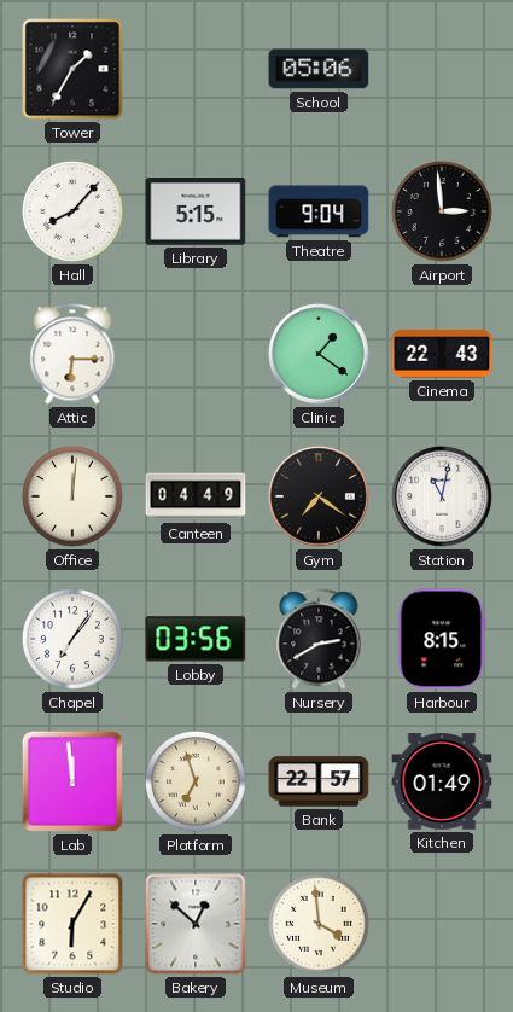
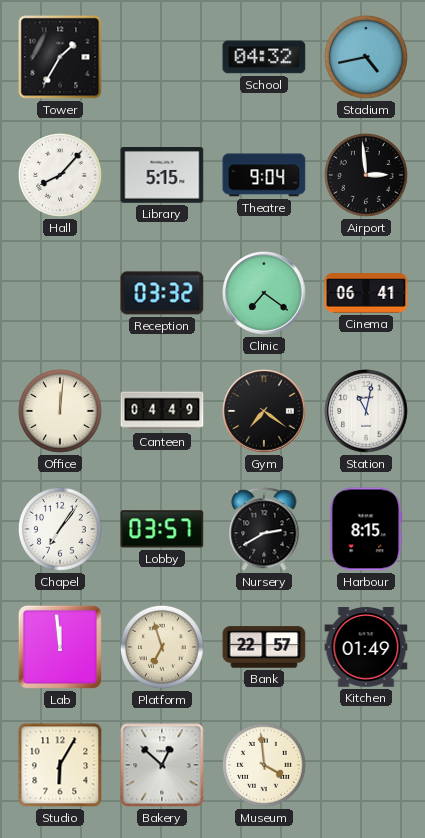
School: 05:06 -> 04:32
Stadium: none -> 4:43
Attic: 6:15 -> none
Reception: none -> 03:32
Clinic: 1:21 -> 7:21
Cinema: 22:43 -> 06:41
Lobby: 03:56 -> 03:57
